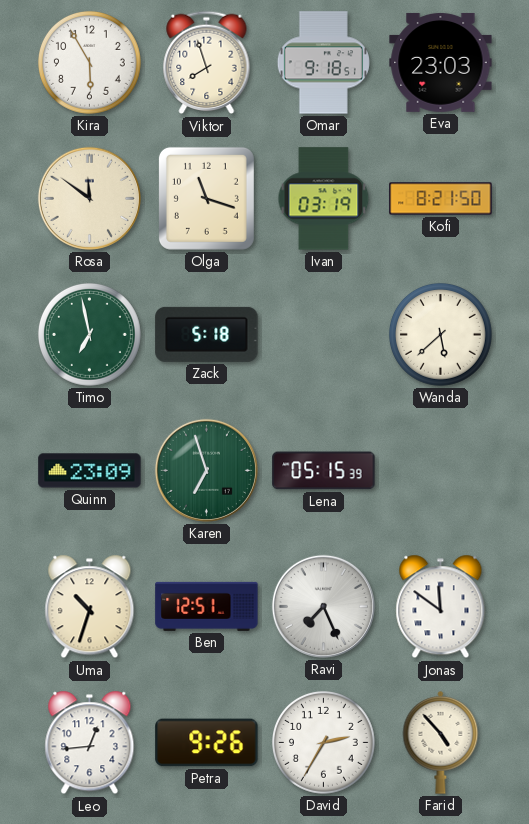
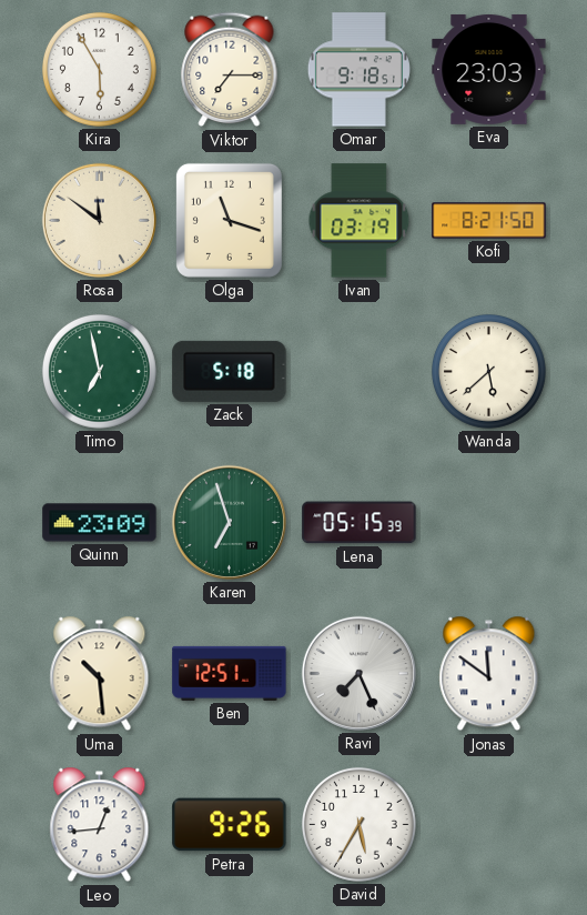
Viktor: 7:57 -> 7:15
Uma: 10:33 -> 10:29
David: 2:35 -> 5:35
Farid: 4:53 -> none
